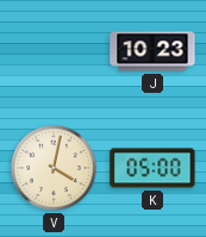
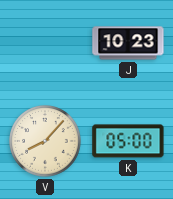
V: 4:02 -> 8:07
